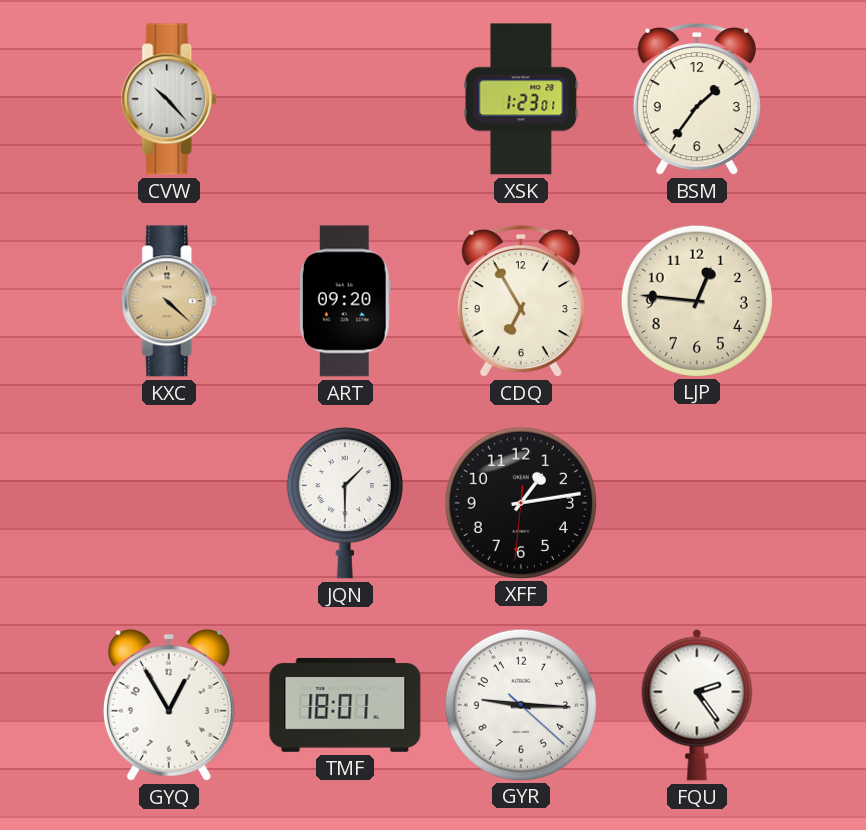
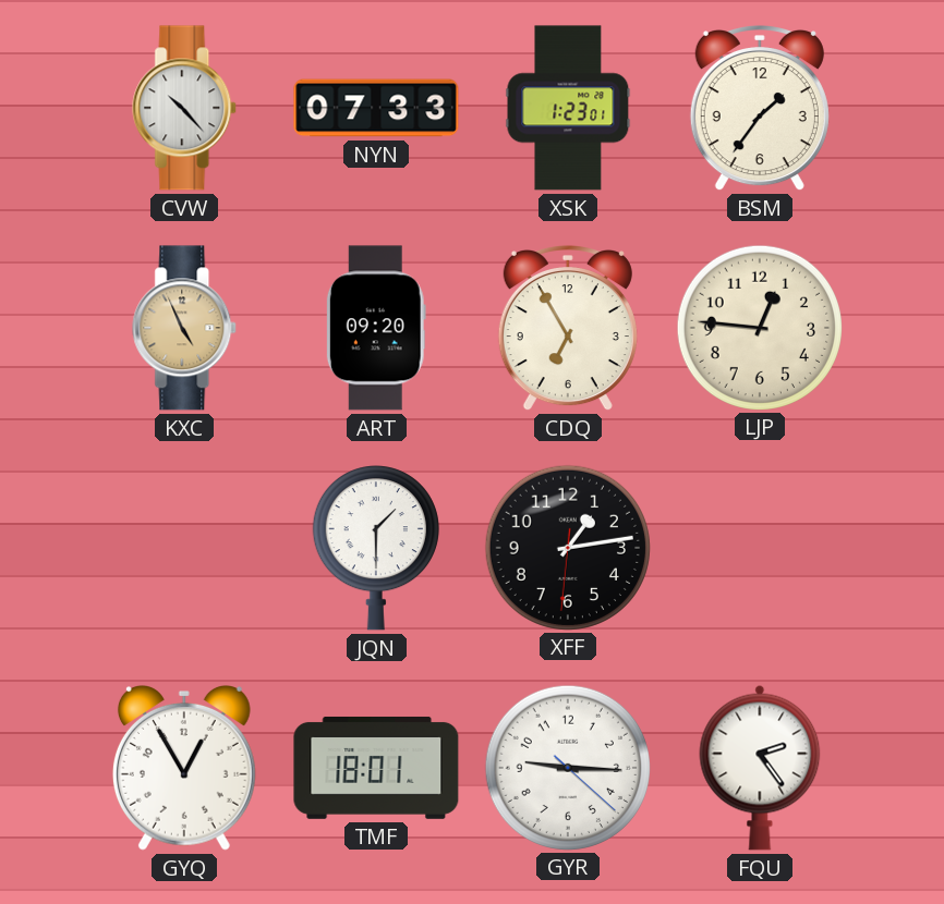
NYN: none -> 07:33
KXC: 4:22 -> 4:56
